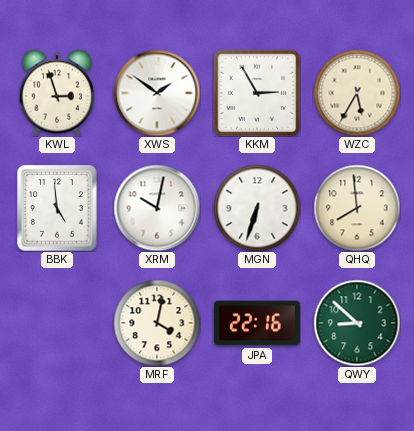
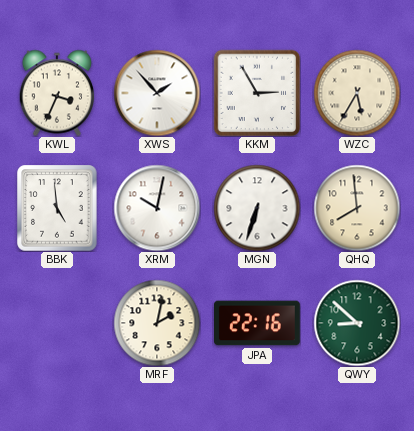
KWL: 2:57 -> 3:34
XWS: 1:51 -> 1:53
MRF: 4:02 -> 2:02
